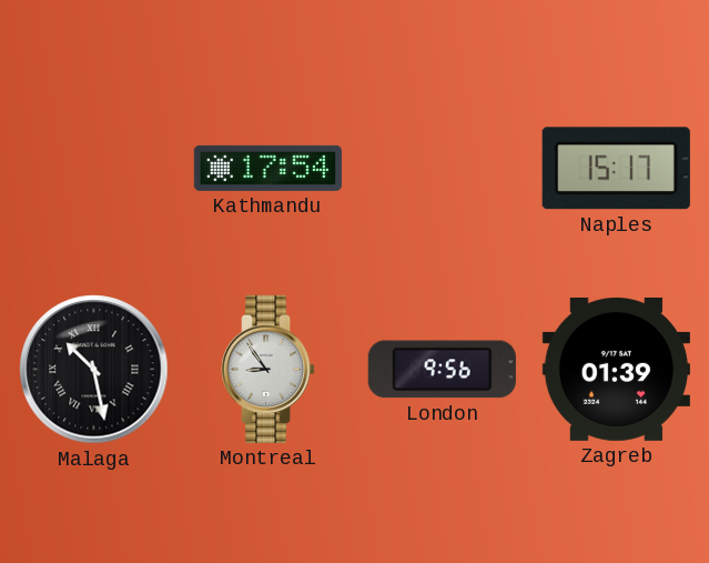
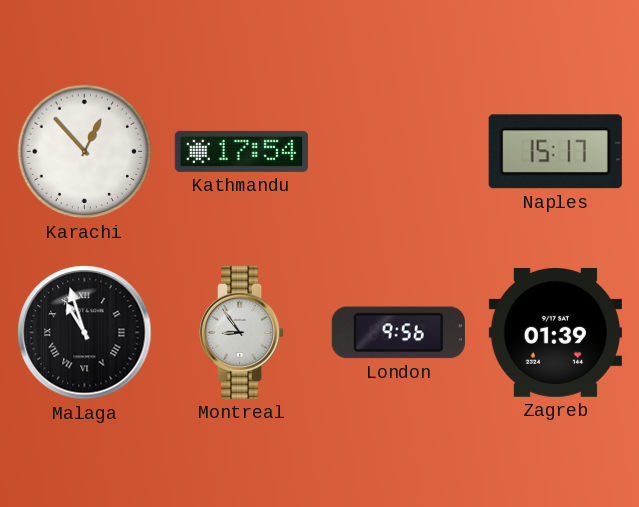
Karachi: none -> 12:53
Malaga: 10:28 -> 10:57
